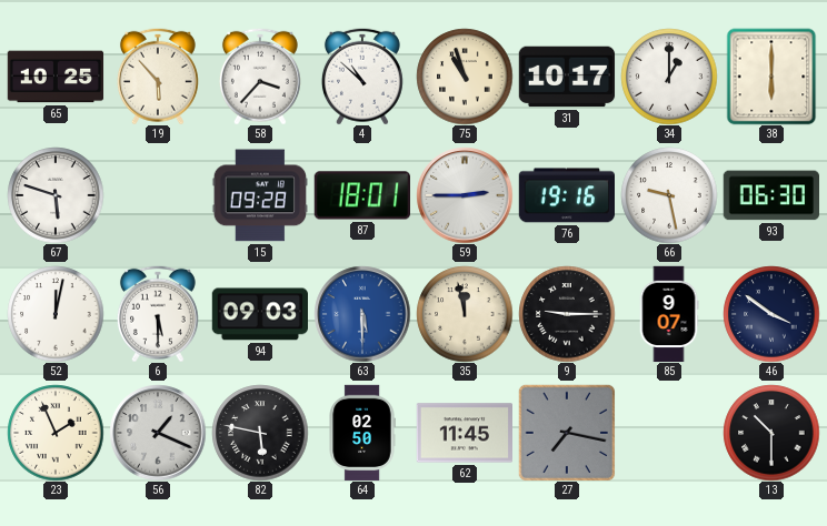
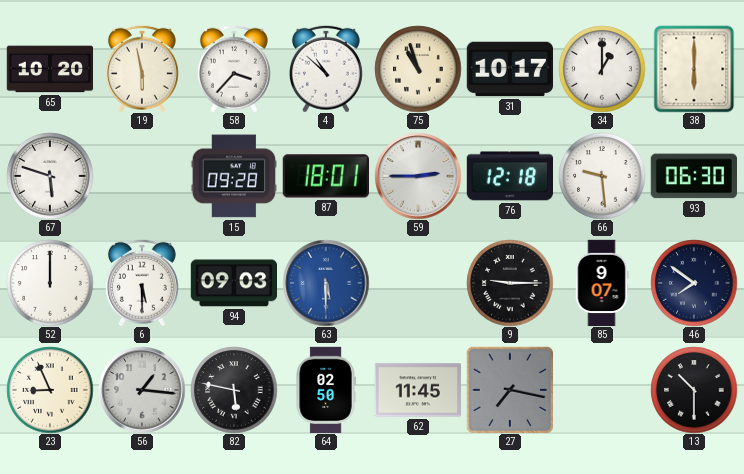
65: 10:25 -> 10:20
19: 5:53 -> 5:58
76: 19:16 -> 12:18
66: 9:28 -> 9:29
52: 12:02 -> 12:00
35: 11:58 -> none
46: 3:51 -> 7:51
23: 1:56 -> 8:56
56: 1:19 -> 1:16
